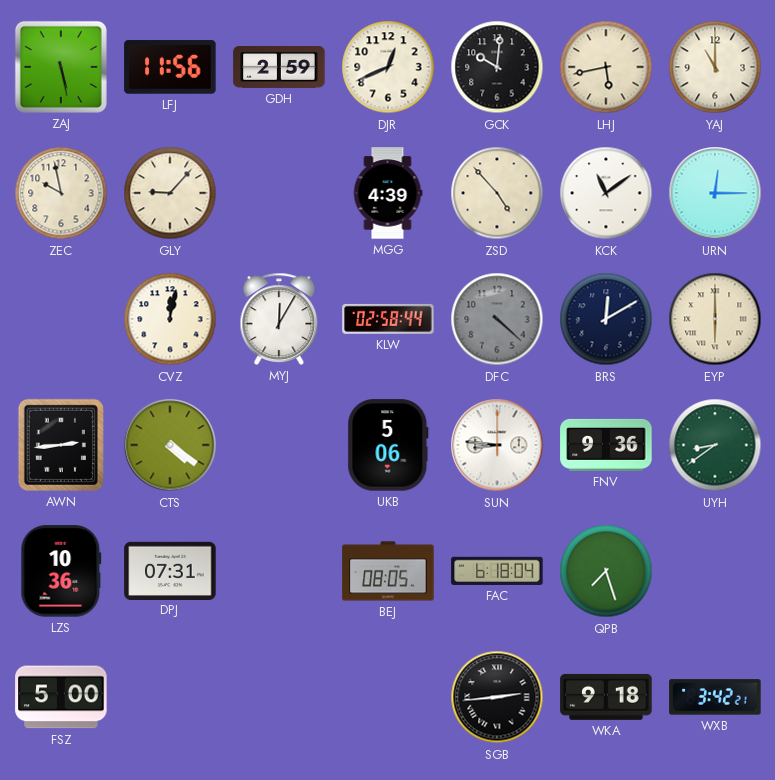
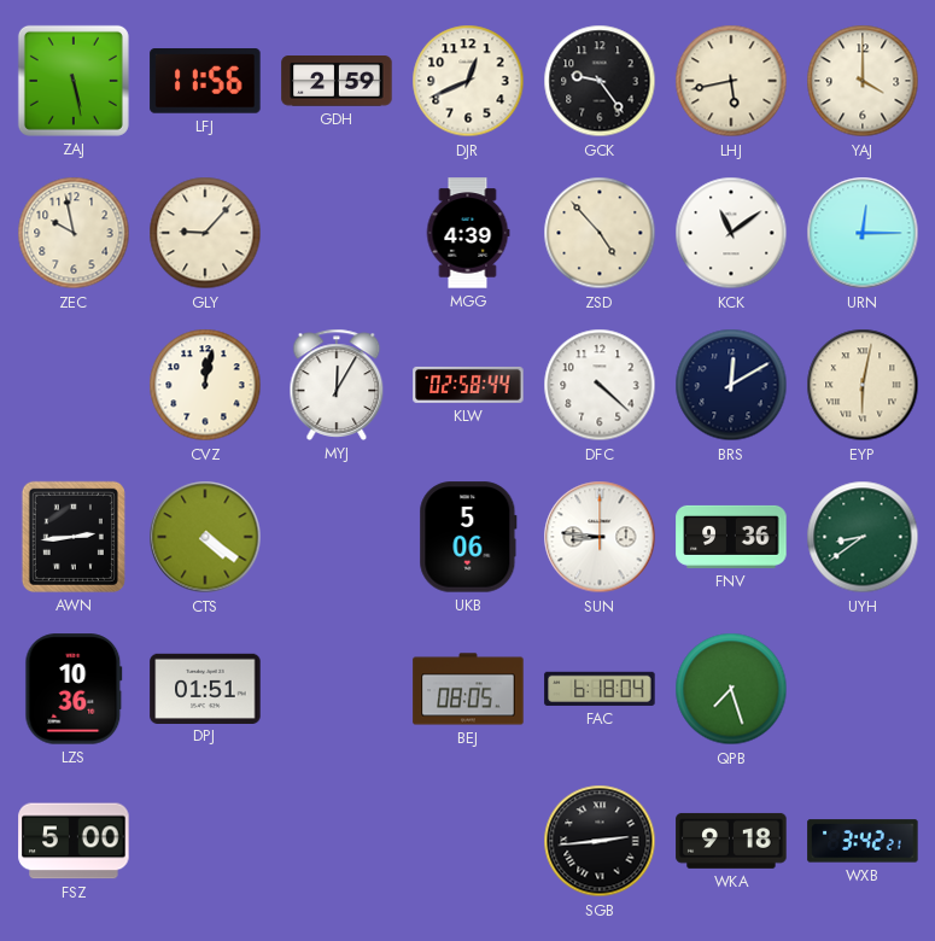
GCK: 10:01 -> 9:24
YAJ: 11:00 -> 4:00
DFC dial: grey -> white
EYP: 6:00 -> 6:02
DPJ: 07:31 -> 01:51
